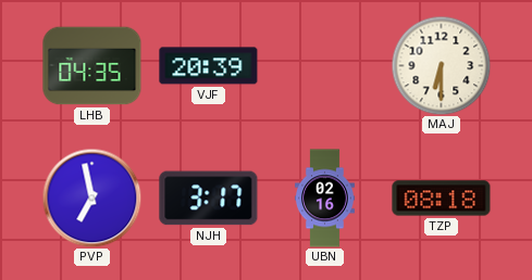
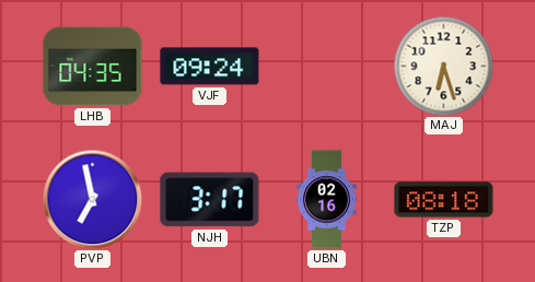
VJF: 20:39 -> 09:24
MAJ: 6:30 -> 6:27
